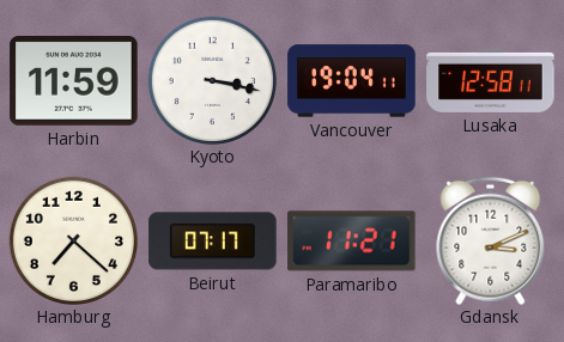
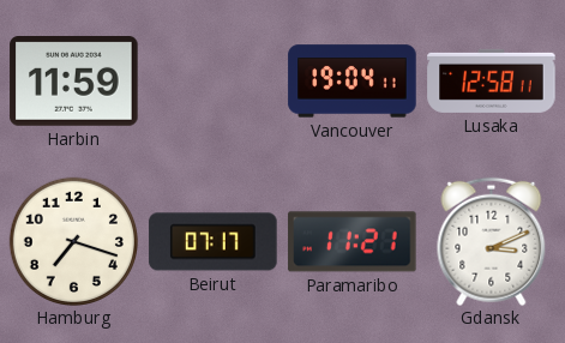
Kyoto: 3:17 -> none
Hamburg: 7:22 -> 7:18
